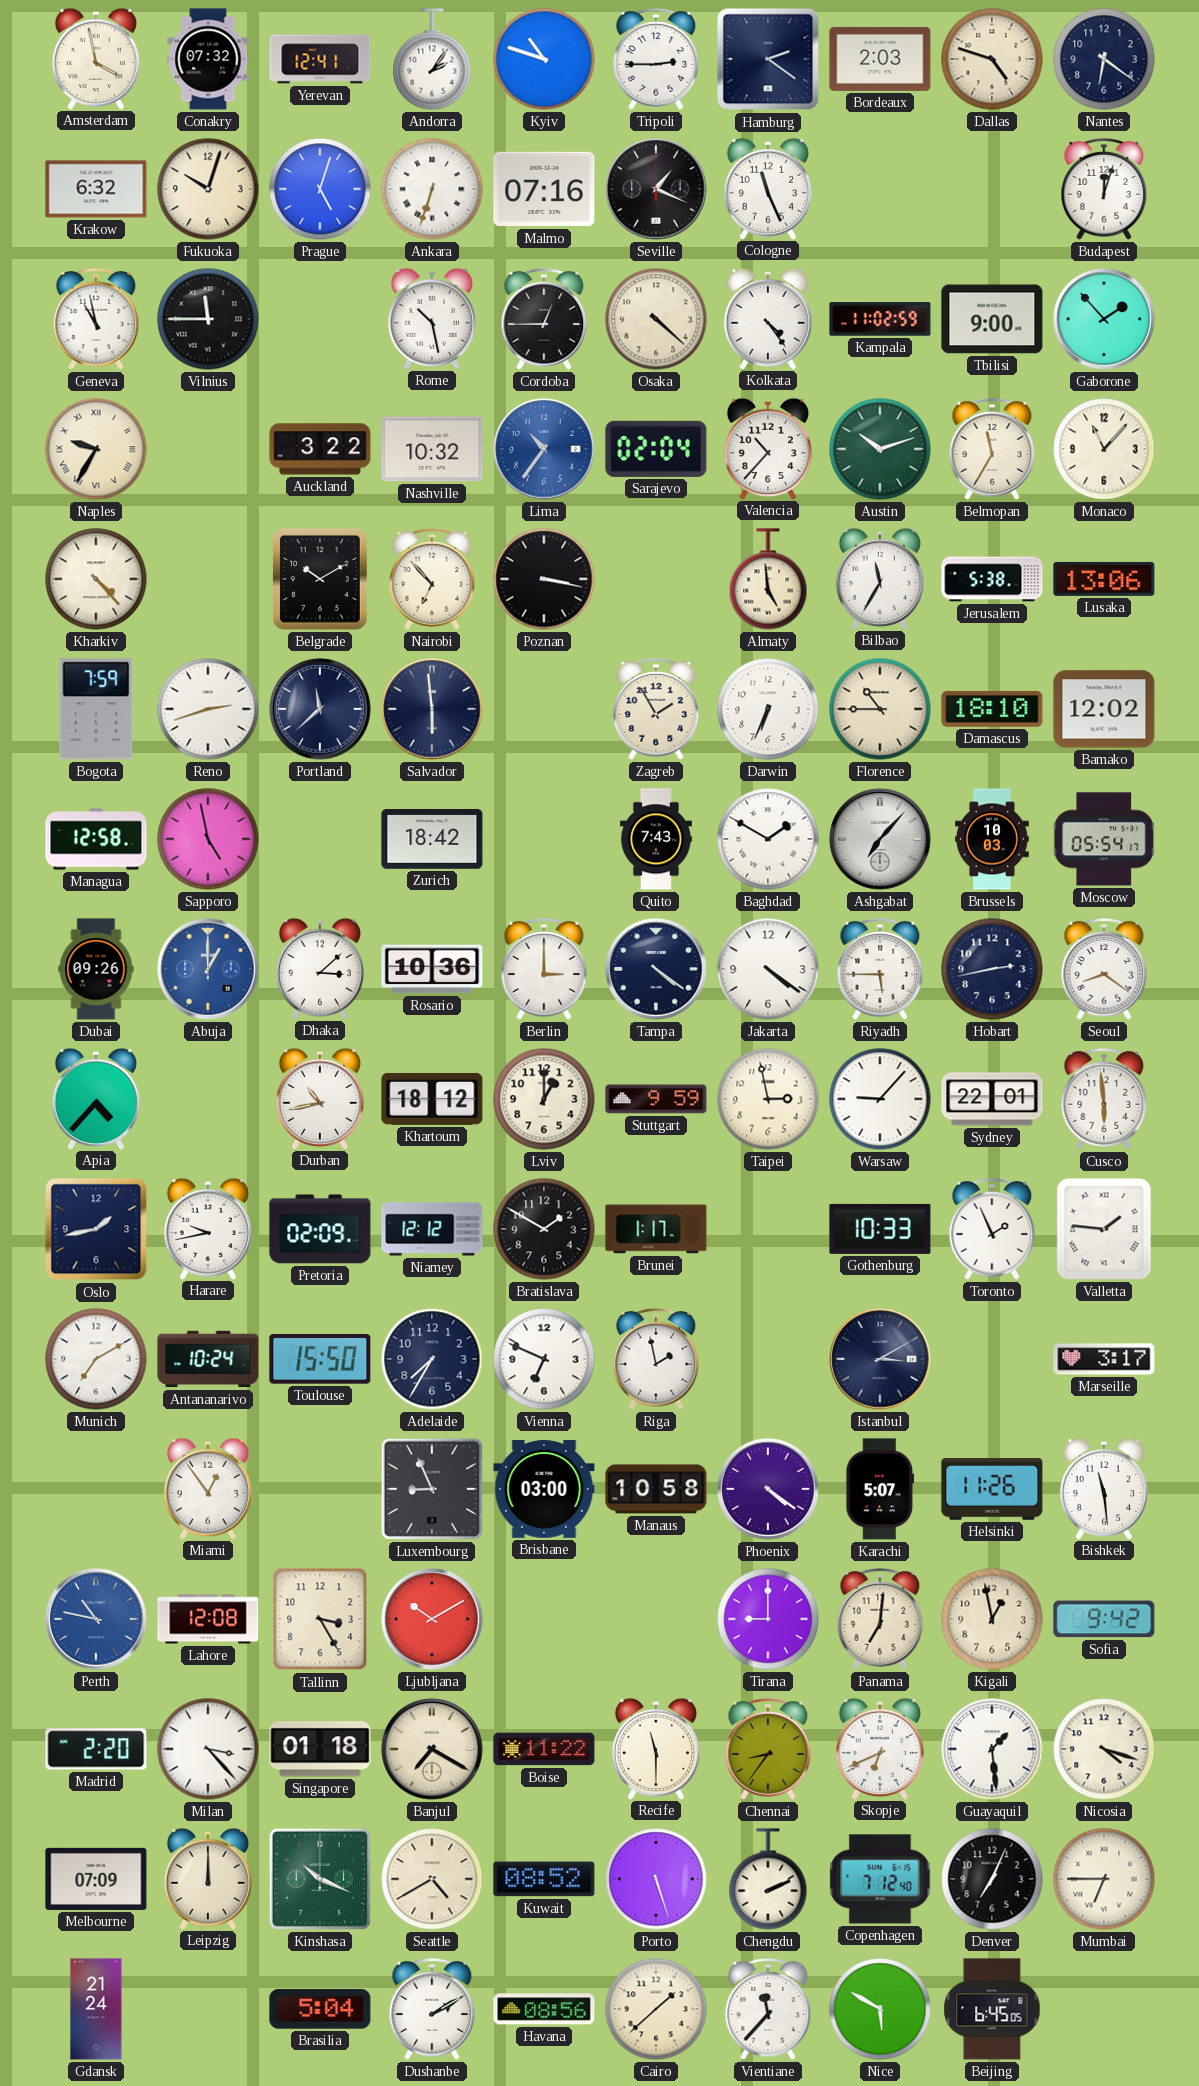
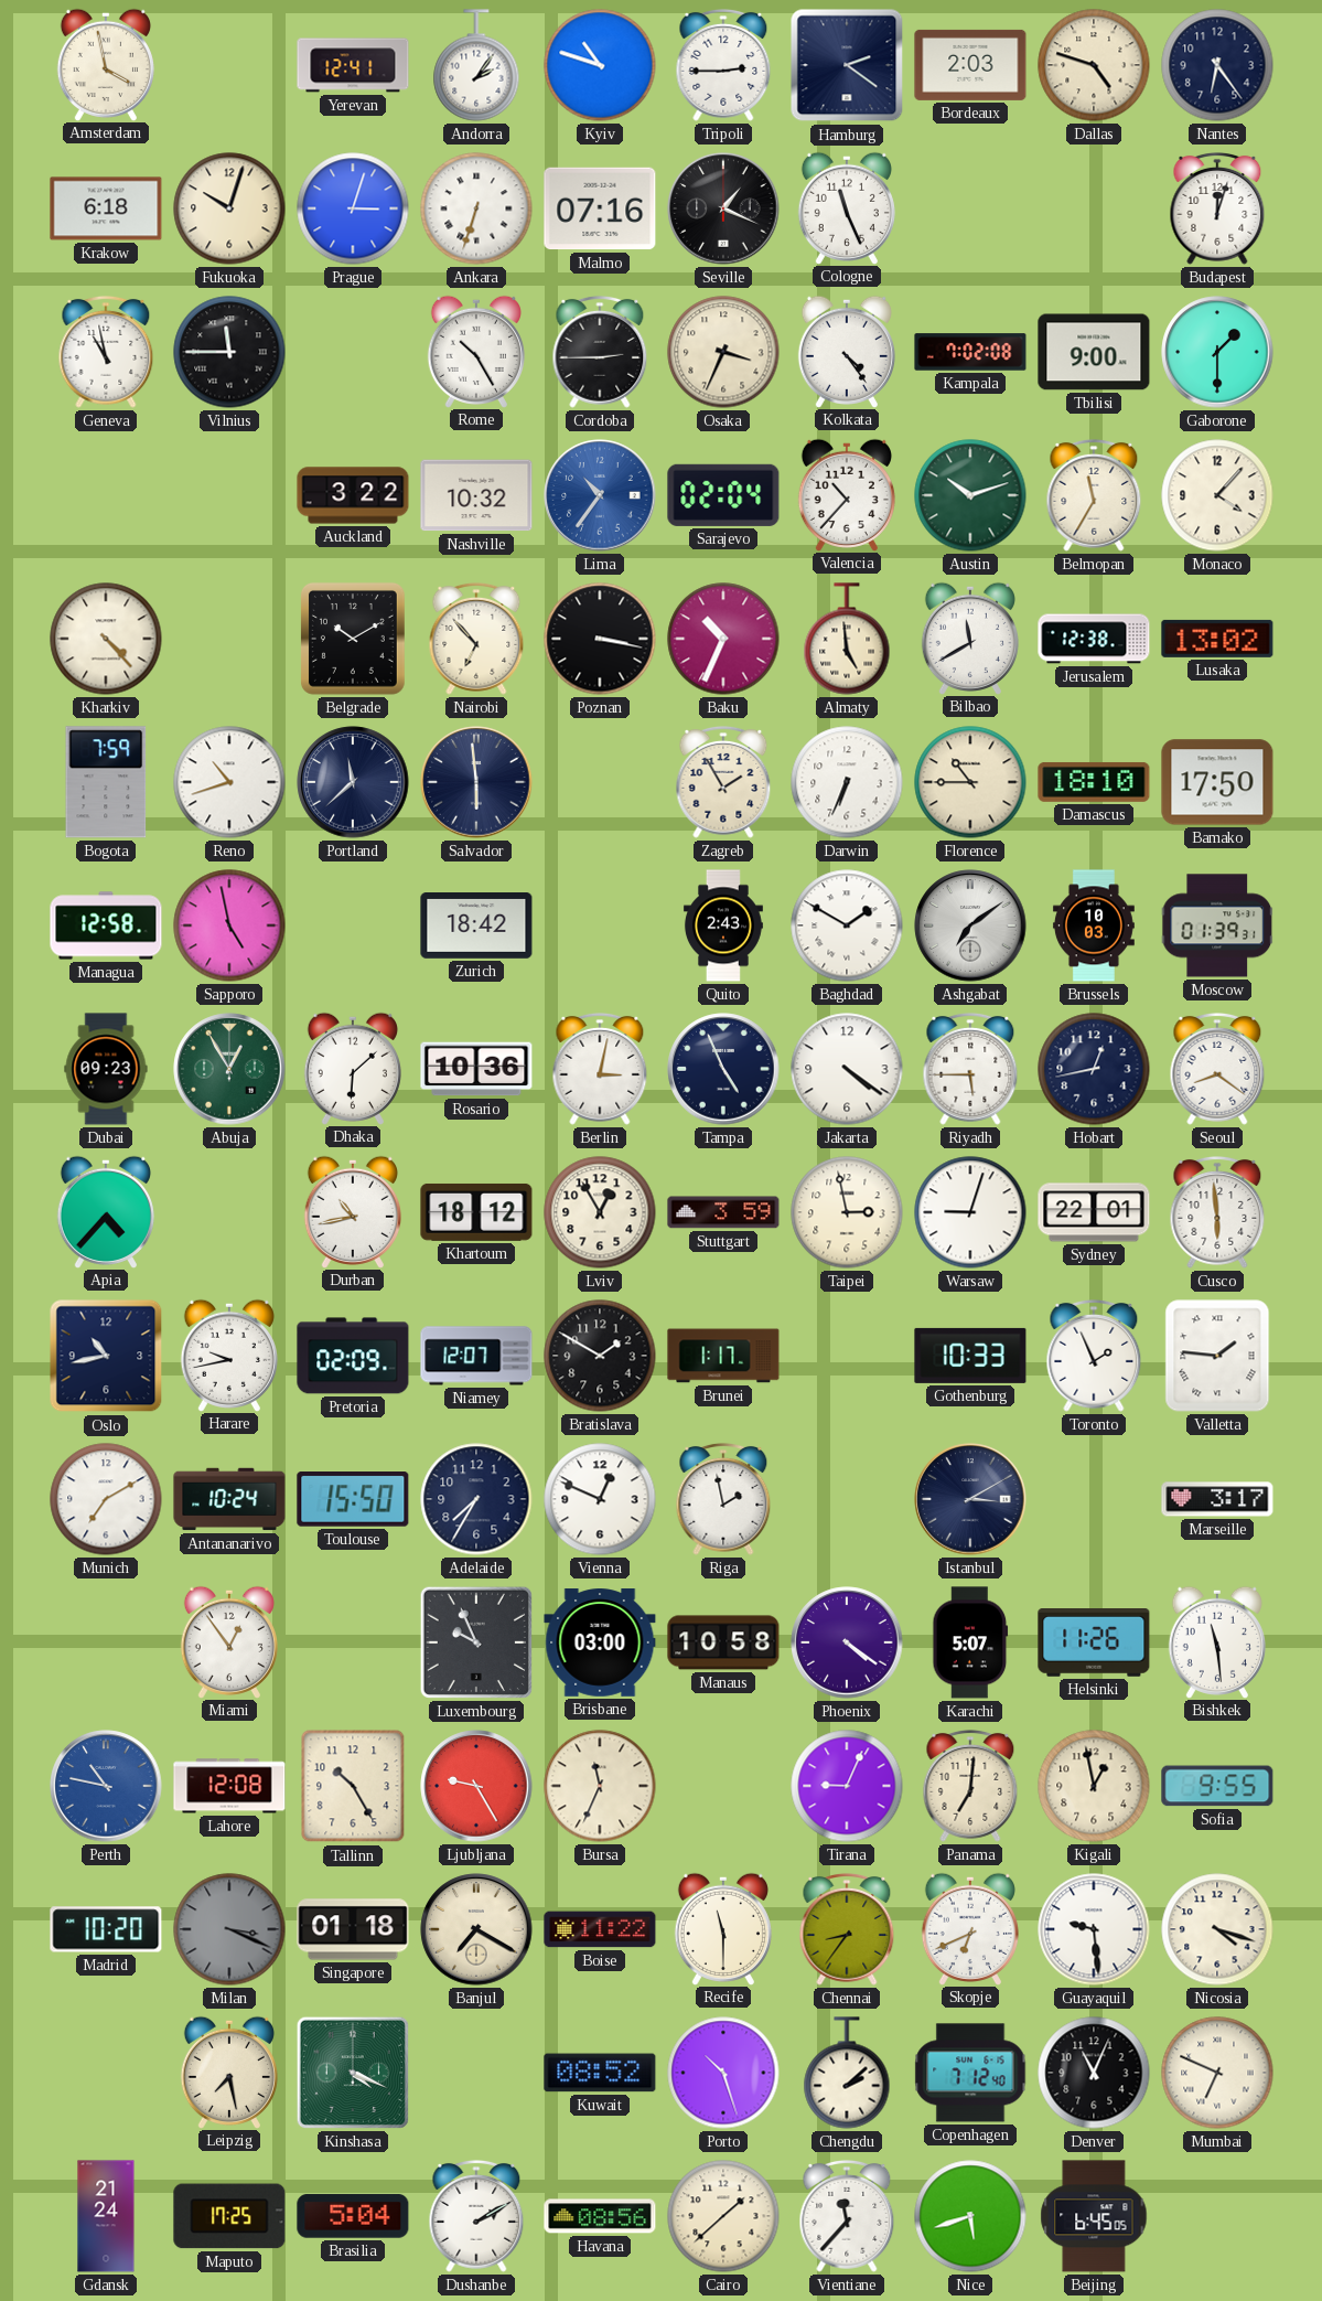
Conakry: 07:32 -> none
Nantes: 6:21 -> 6:24
Krakow: 6:32 -> 6:18
Prague: 5:03 -> 3:03
Rome: 10:28 -> 10:25
Cordoba: 12:45 -> 2:45
Osaka: 4:22 -> 3:34
Kampala: 11:02 -> 7:02
Gaborone: 1:53 -> 1:30
Naples: 9:35 -> none
Monaco: 11:07 -> 4:07
Baku: none -> 10:34
Bilbao: 11:35 -> 11:40
Jerusalem: 5:38 -> 12:38
Lusaka: 13:06 -> 13:02
Reno: 2:42 -> 10:42
Bamako: 12:02 -> 17:50
Quito: 7:43 -> 2:43
Ashgabat: 7:07 -> 7:09
Moscow: 05:54 -> 01:39
Dubai: 09:26 -> 09:23
Abuja: 1:00 -> 12:55
Abuja dial: blue -> green
Dhaka: 3:08 -> 6:08
Berlin: 3:00 -> 3:02
Tampa: 4:21 -> 4:56
Hobart: 2:43 -> 12:43
Lviv: 1:00 -> 12:55
Stuttgart: 9:59 -> 3:59
Warsaw: 9:07 -> 9:03
Oslo: 1:43 -> 10:43
Niamey: 12:12 -> 12:07
Vienna: 6:49 -> 12:49
Luxembourg: 8:56 -> 9:56
Tallinn: 3:25 -> 10:25
Ljubljana: 10:10 -> 9:25
Bursa: none -> 11:34
Tirana: 9:00 -> 9:04
Sofia: 9:42 -> 9:55
Madrid: 2:20 -> 10:20
Milan: 3:23 -> 3:19
Milan dial: white -> grey
Guayaquil: 1:29 -> 9:29
Melbourne: 07:09 -> none
Leipzig: 12:00 -> 7:28
Kinshasa: 10:19 -> 4:19
Seattle: 4:40 -> none
Porto: 5:27 -> 10:27
Chengdu: 2:11 -> 2:08
Denver: 7:04 -> 11:04
Mumbai: 6:45 -> 6:49
Maputo: none -> 17:25
Nice: 5:50 -> 5:42
